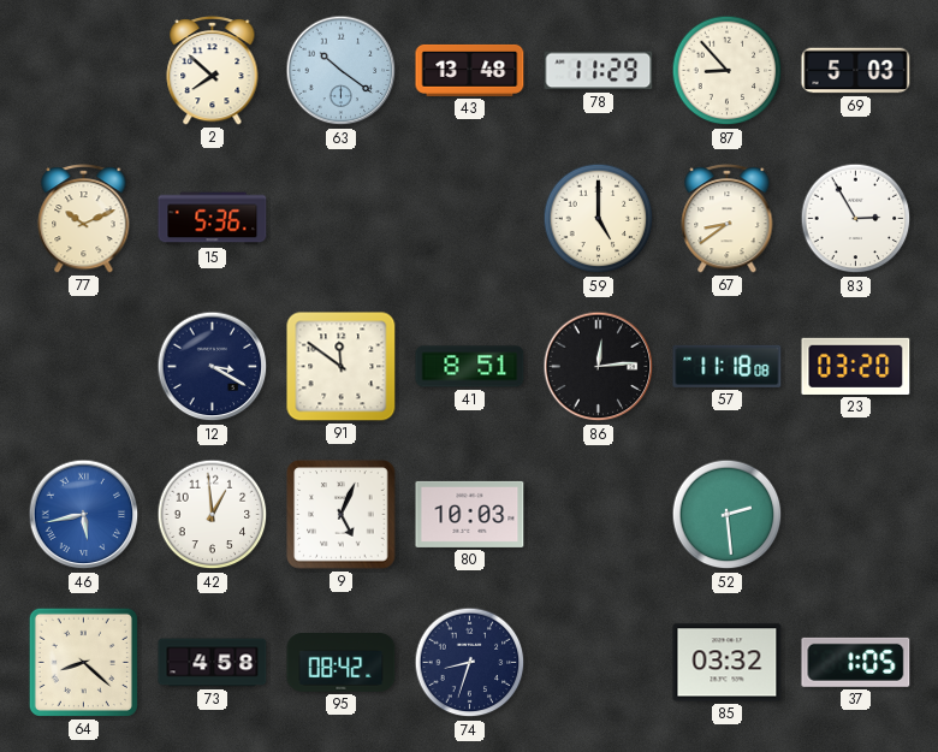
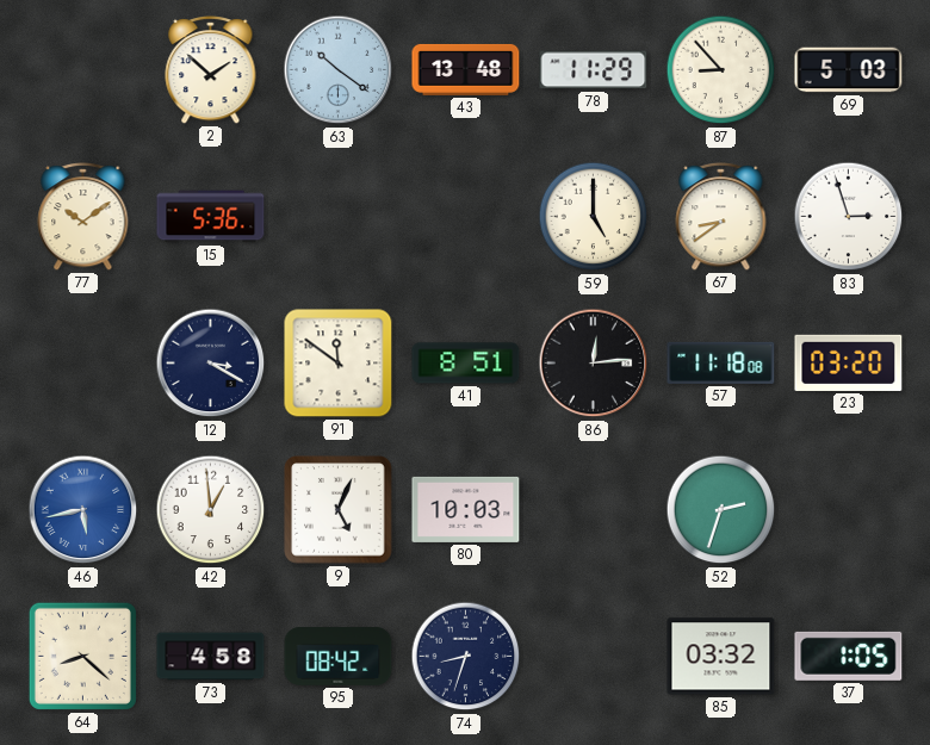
2: 7:52 -> 1:52
77: 10:11 -> 10:09
83: 2:55 -> 2:57
52: 2:29 -> 2:33
